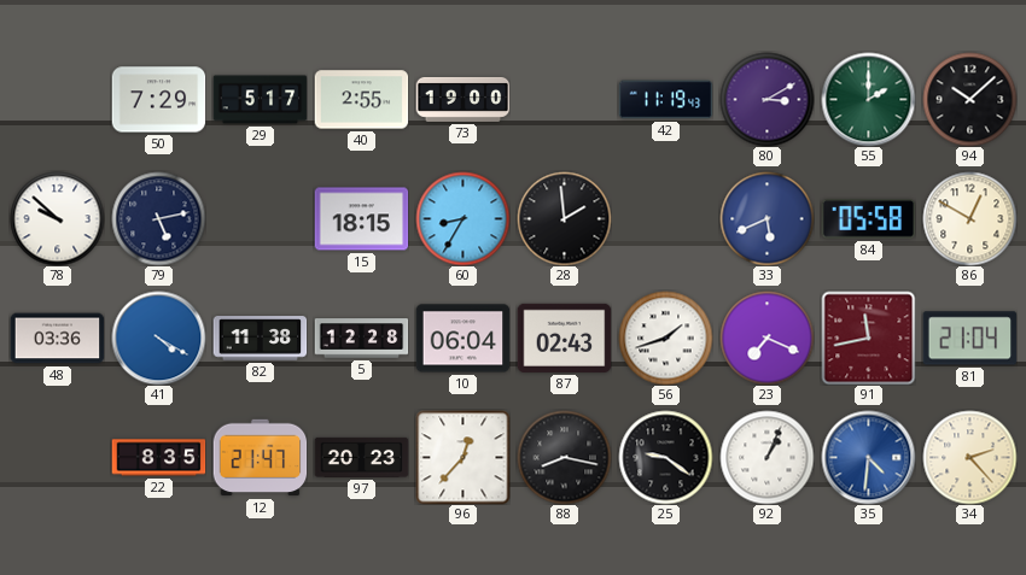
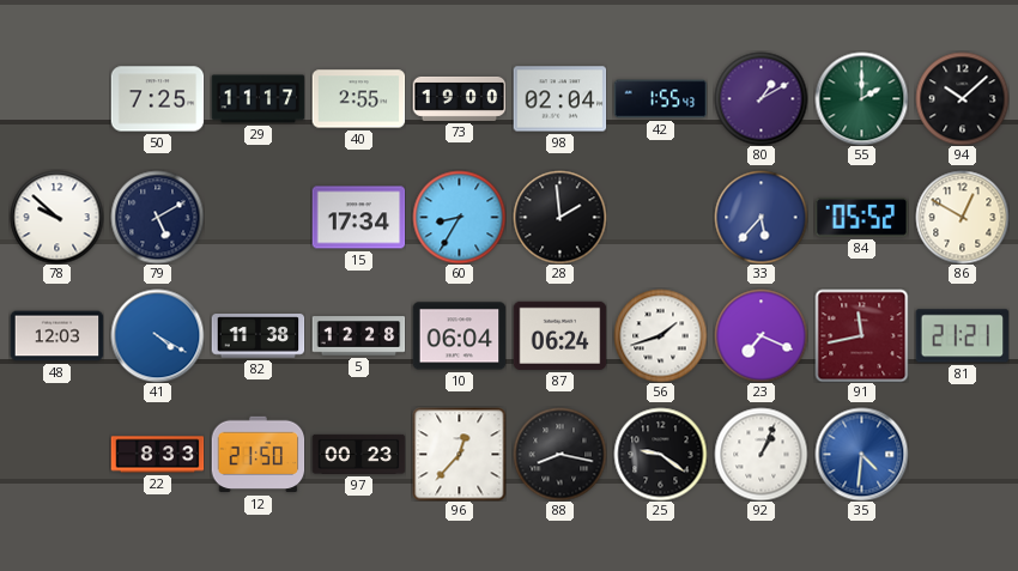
50: 7:29 -> 7:25
29: 5:17 -> 11:17
98: none -> 02:04
42: 11:19 -> 1:55
80: 3:10 -> 1:10
79: 5:13 -> 5:10
15: 18:15 -> 17:34
33: 5:41 -> 5:37
84: 05:58 -> 05:52
48: 03:36 -> 12:03
87: 02:43 -> 06:24
81: 21:04 -> 21:21
22: 8:35 -> 8:33
12: 21:47 -> 21:50
97: 20:23 -> 00:23
34: 2:23 -> none
